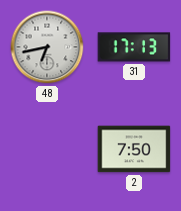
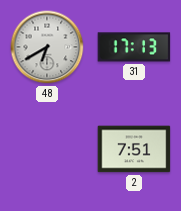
48: 6:43 -> 6:40
2: 7:50 -> 7:51
